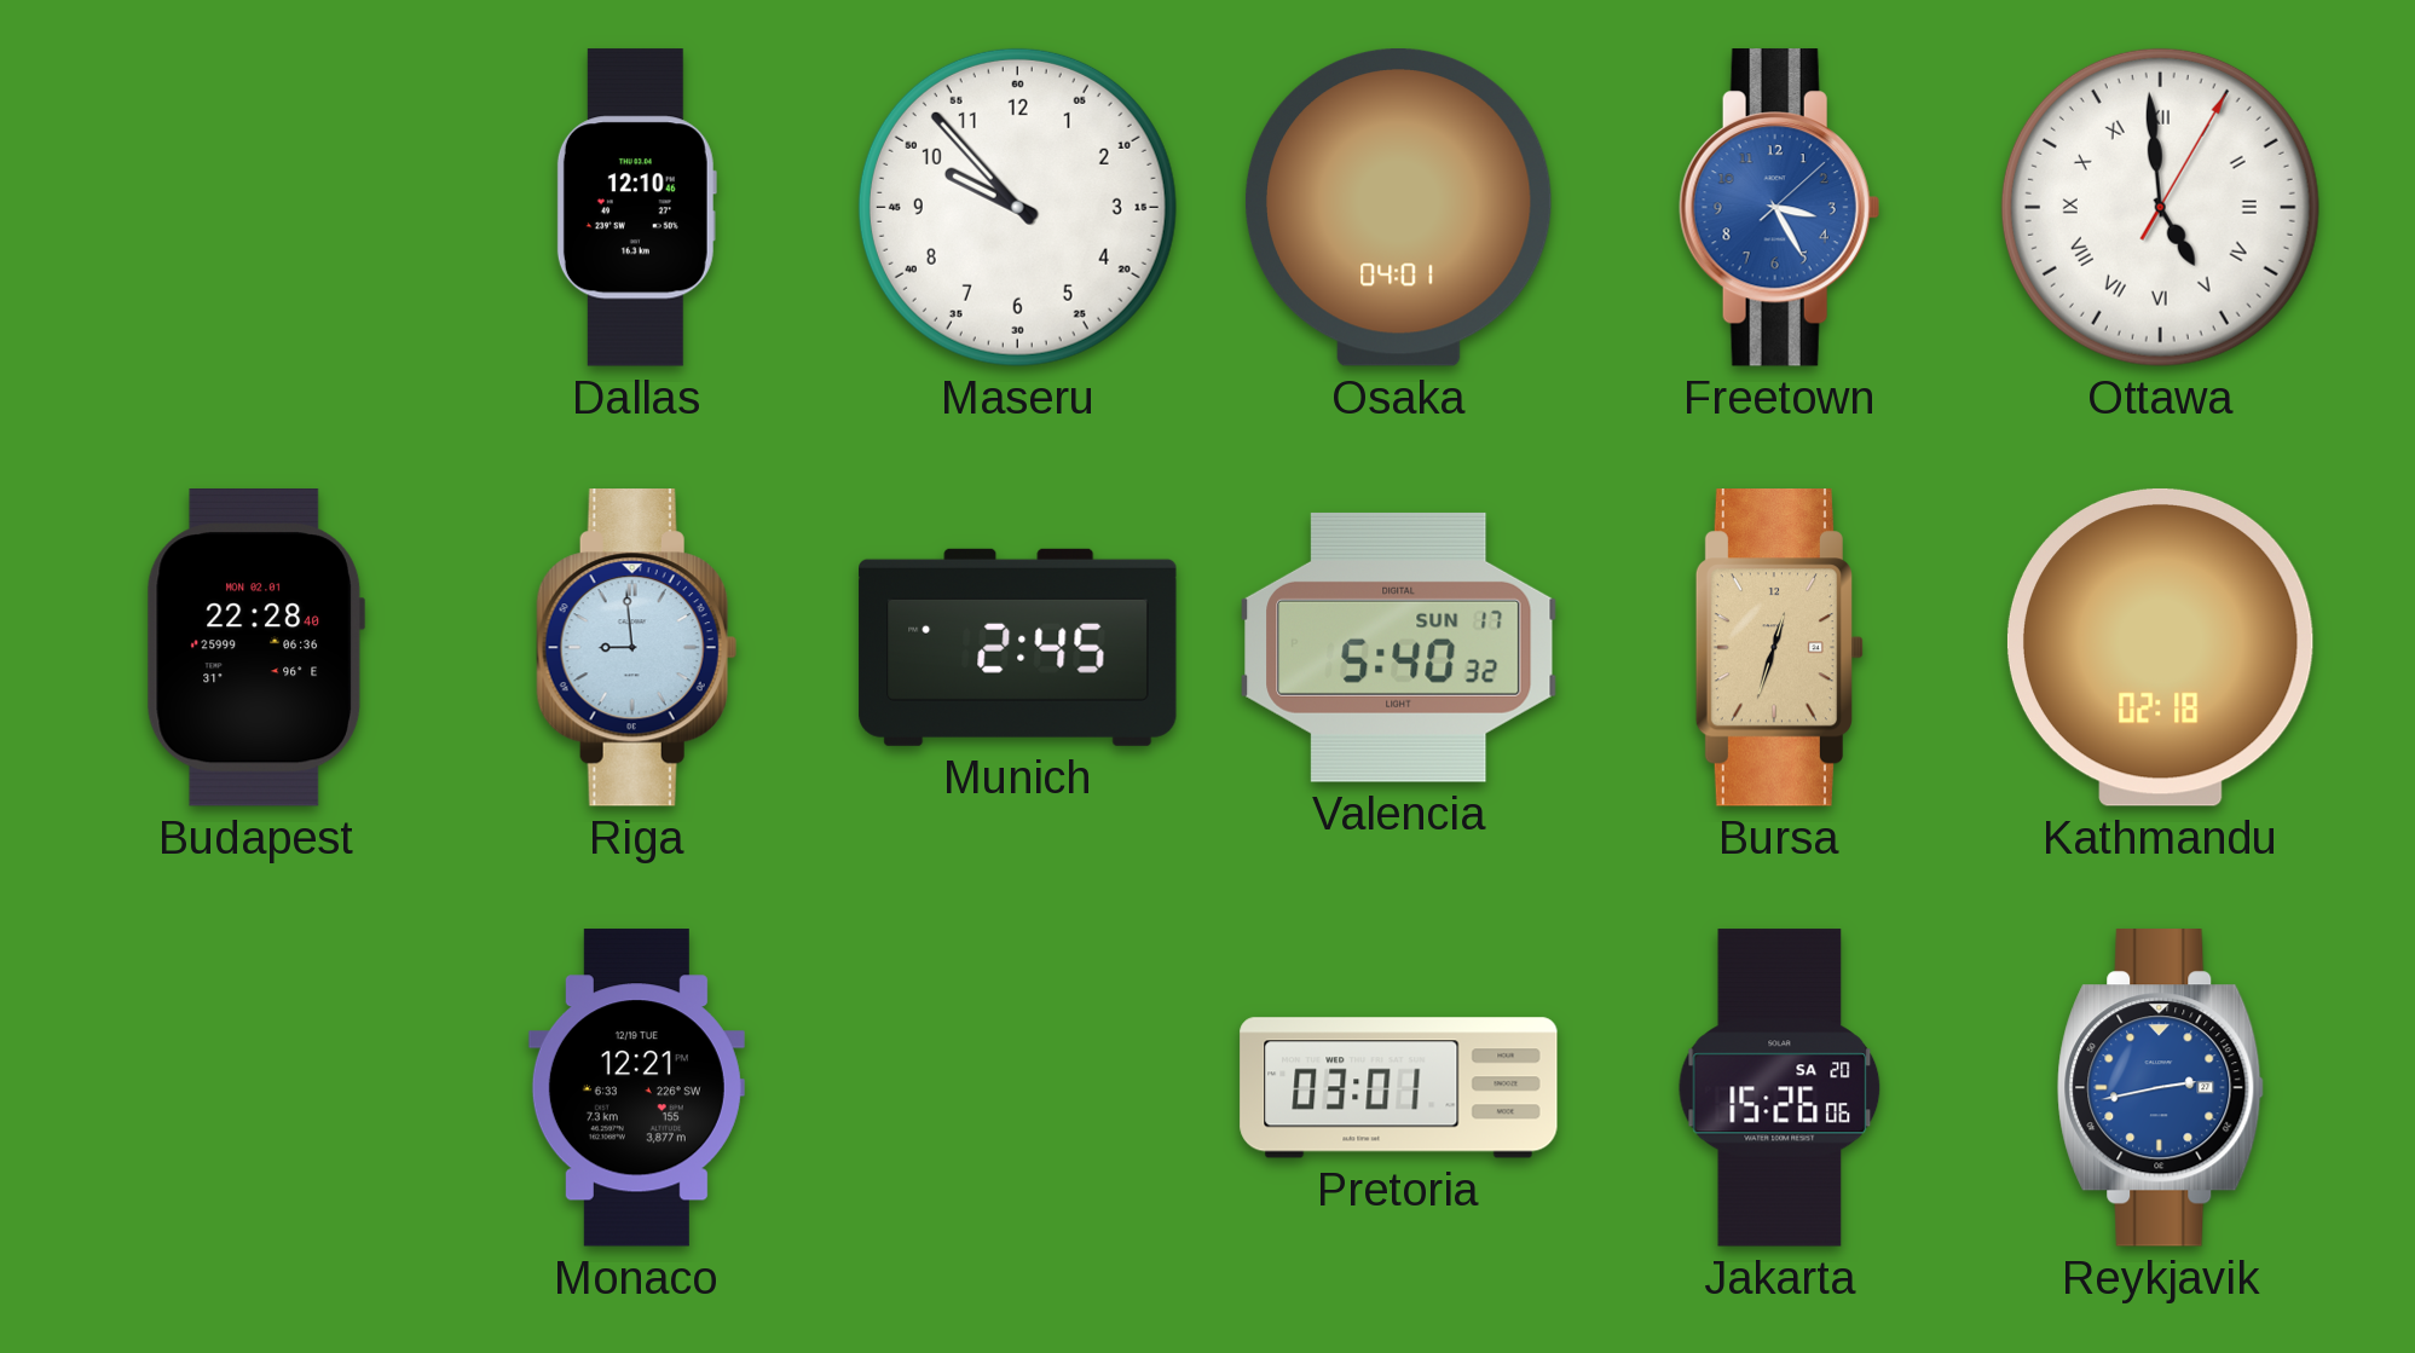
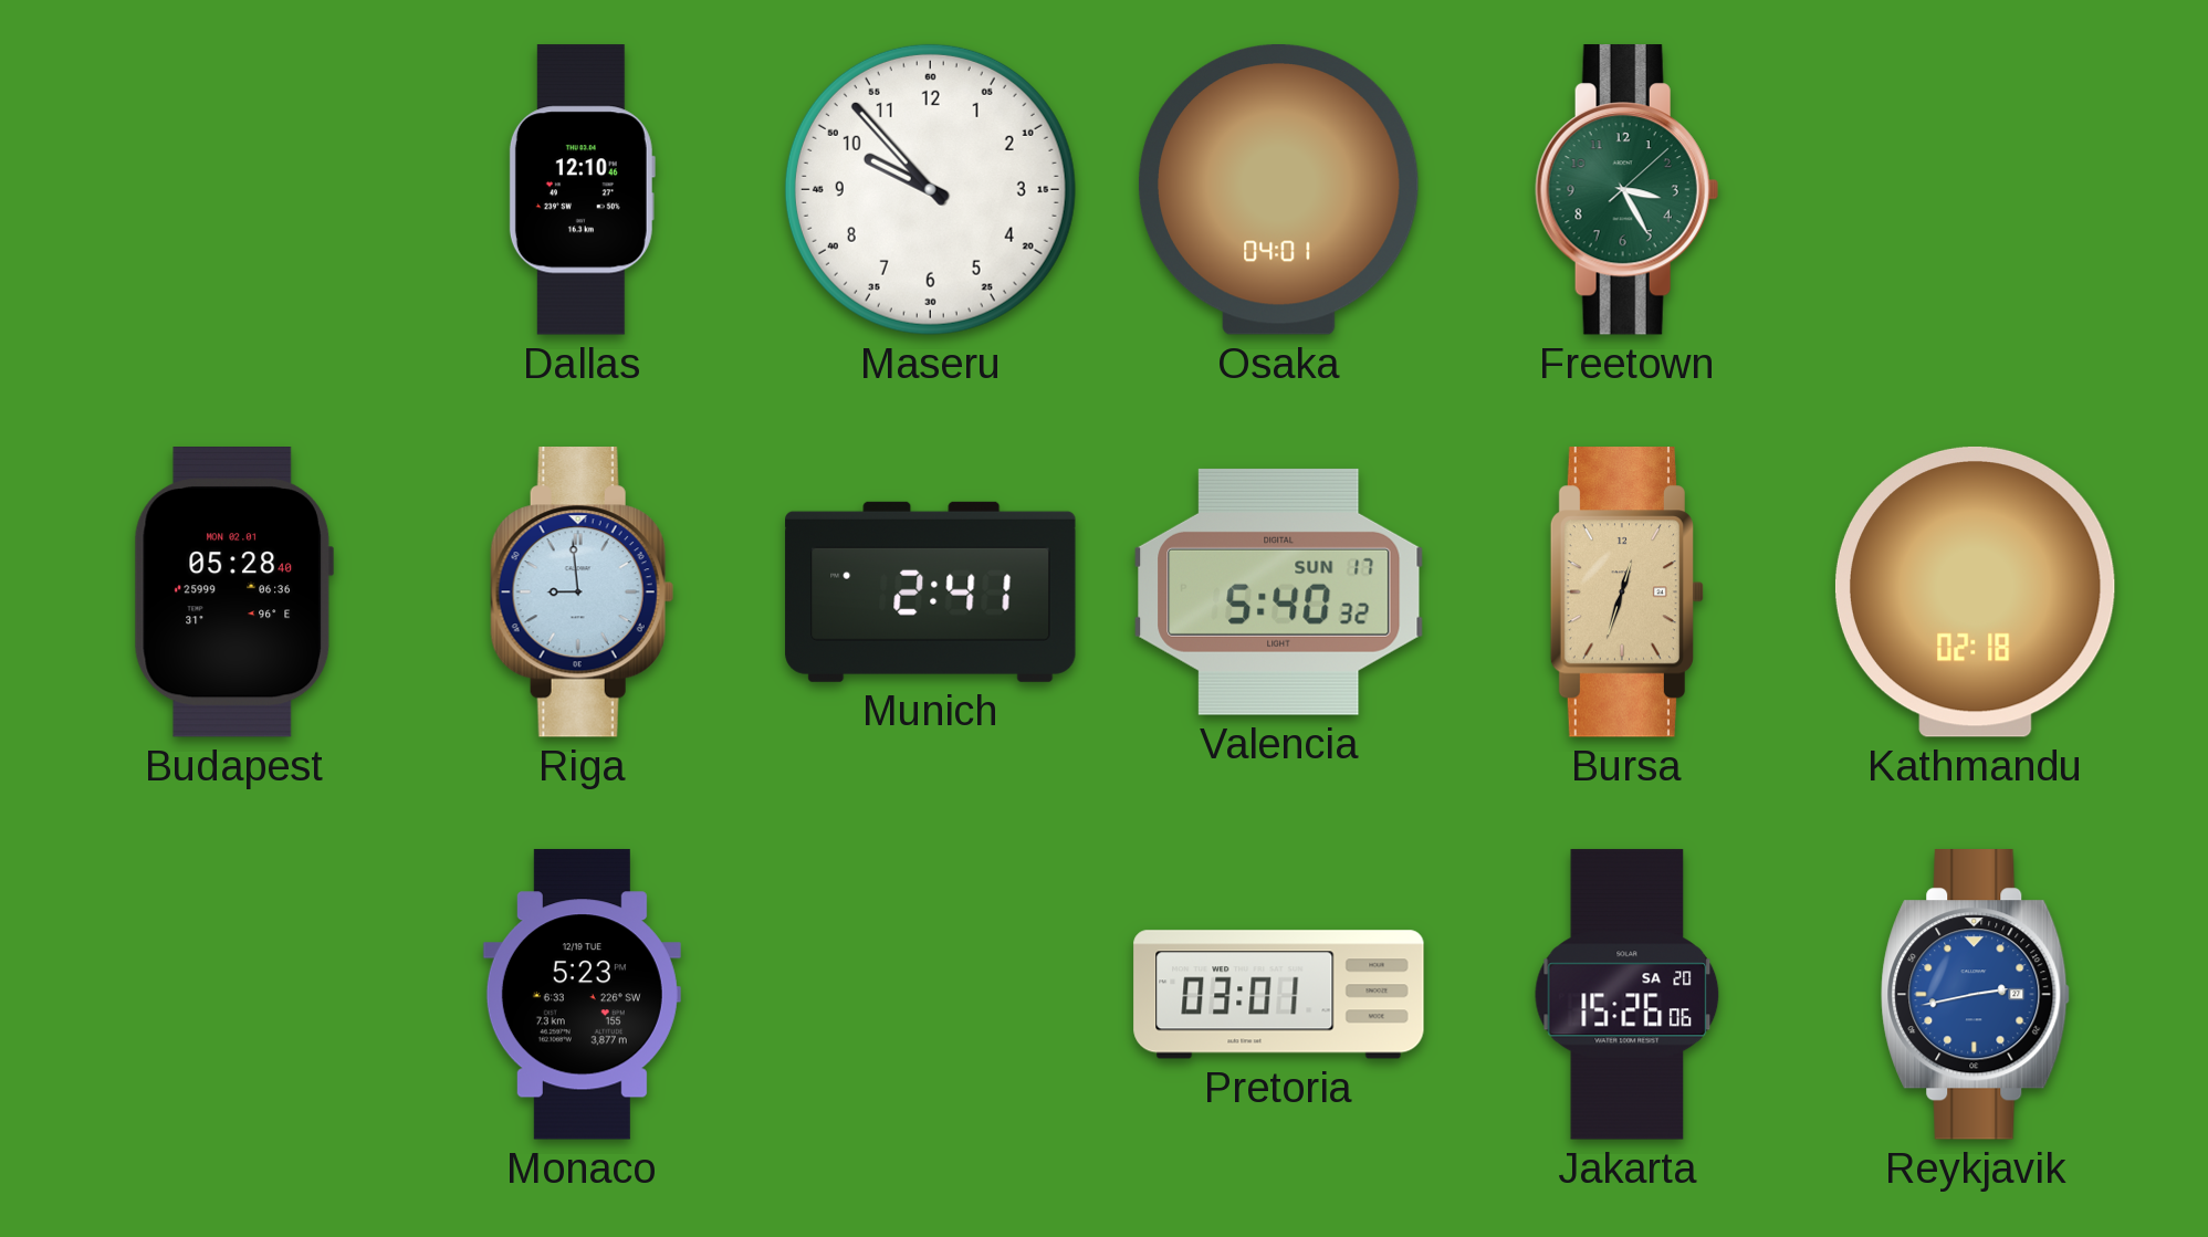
Freetown dial: blue -> green
Ottawa: 4:59 -> none
Budapest: 22:28 -> 05:28
Munich: 2:45 -> 2:41
Monaco: 12:21 -> 5:23
